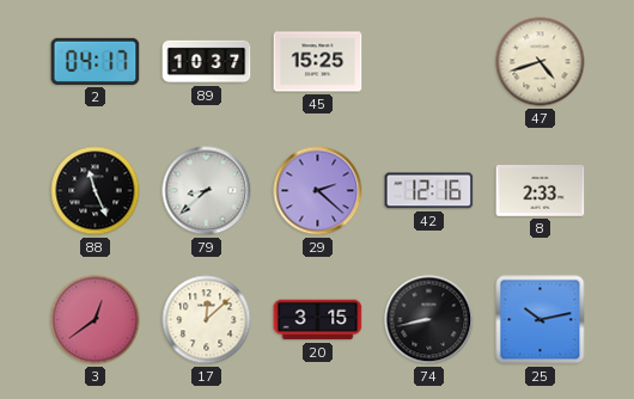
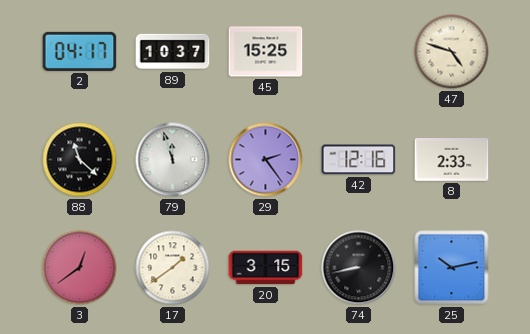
47: 4:42 -> 4:48
88: 11:26 -> 11:22
79: 8:38 -> 11:57
29: 2:22 -> 2:24
17: 12:08 -> 1:39
